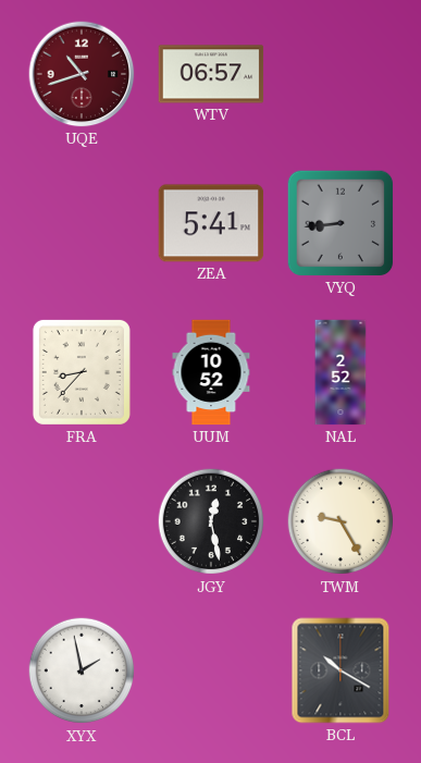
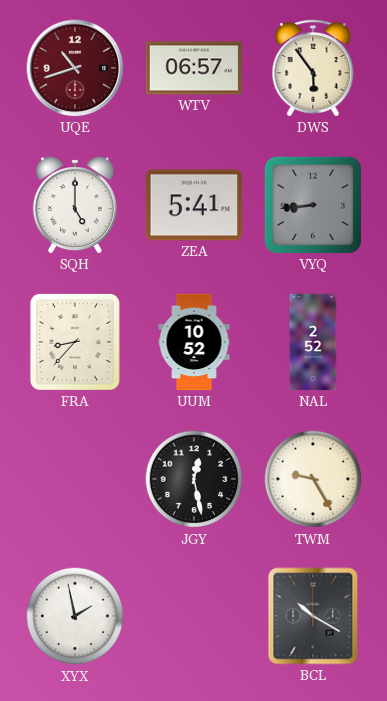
DWS: none -> 5:54
SQH: none -> 5:00
